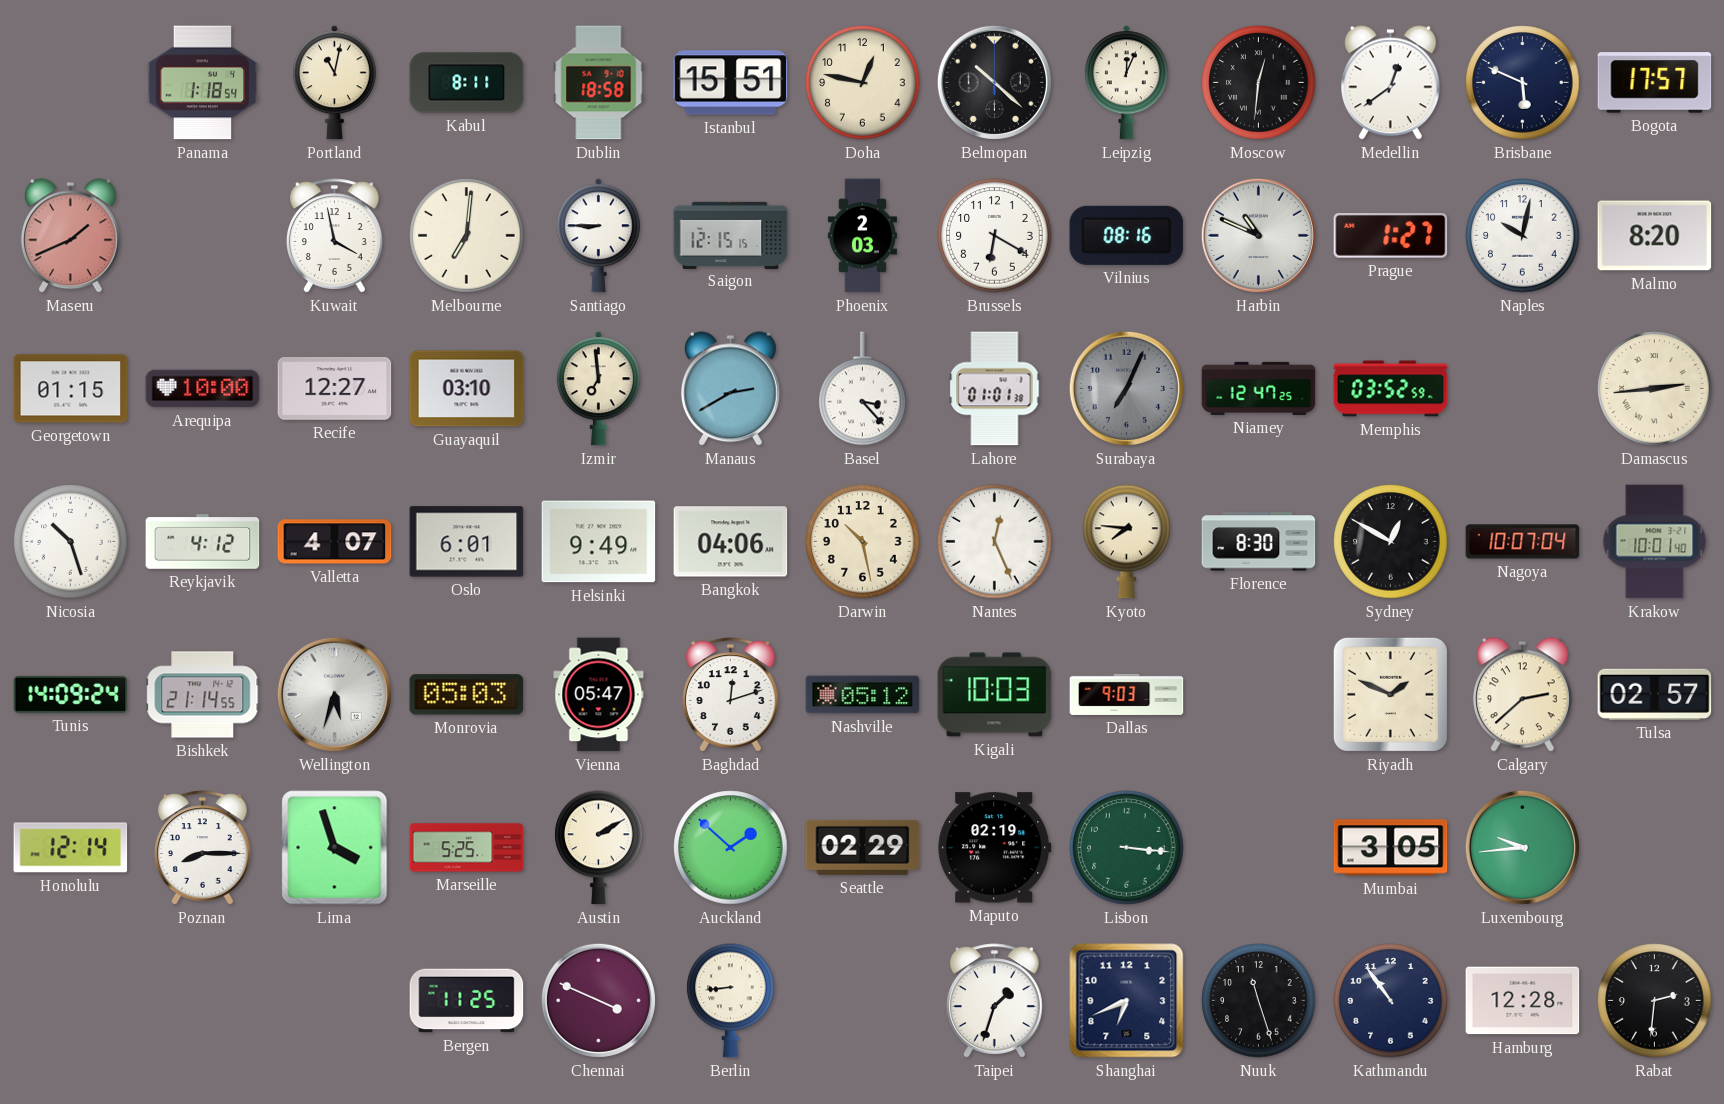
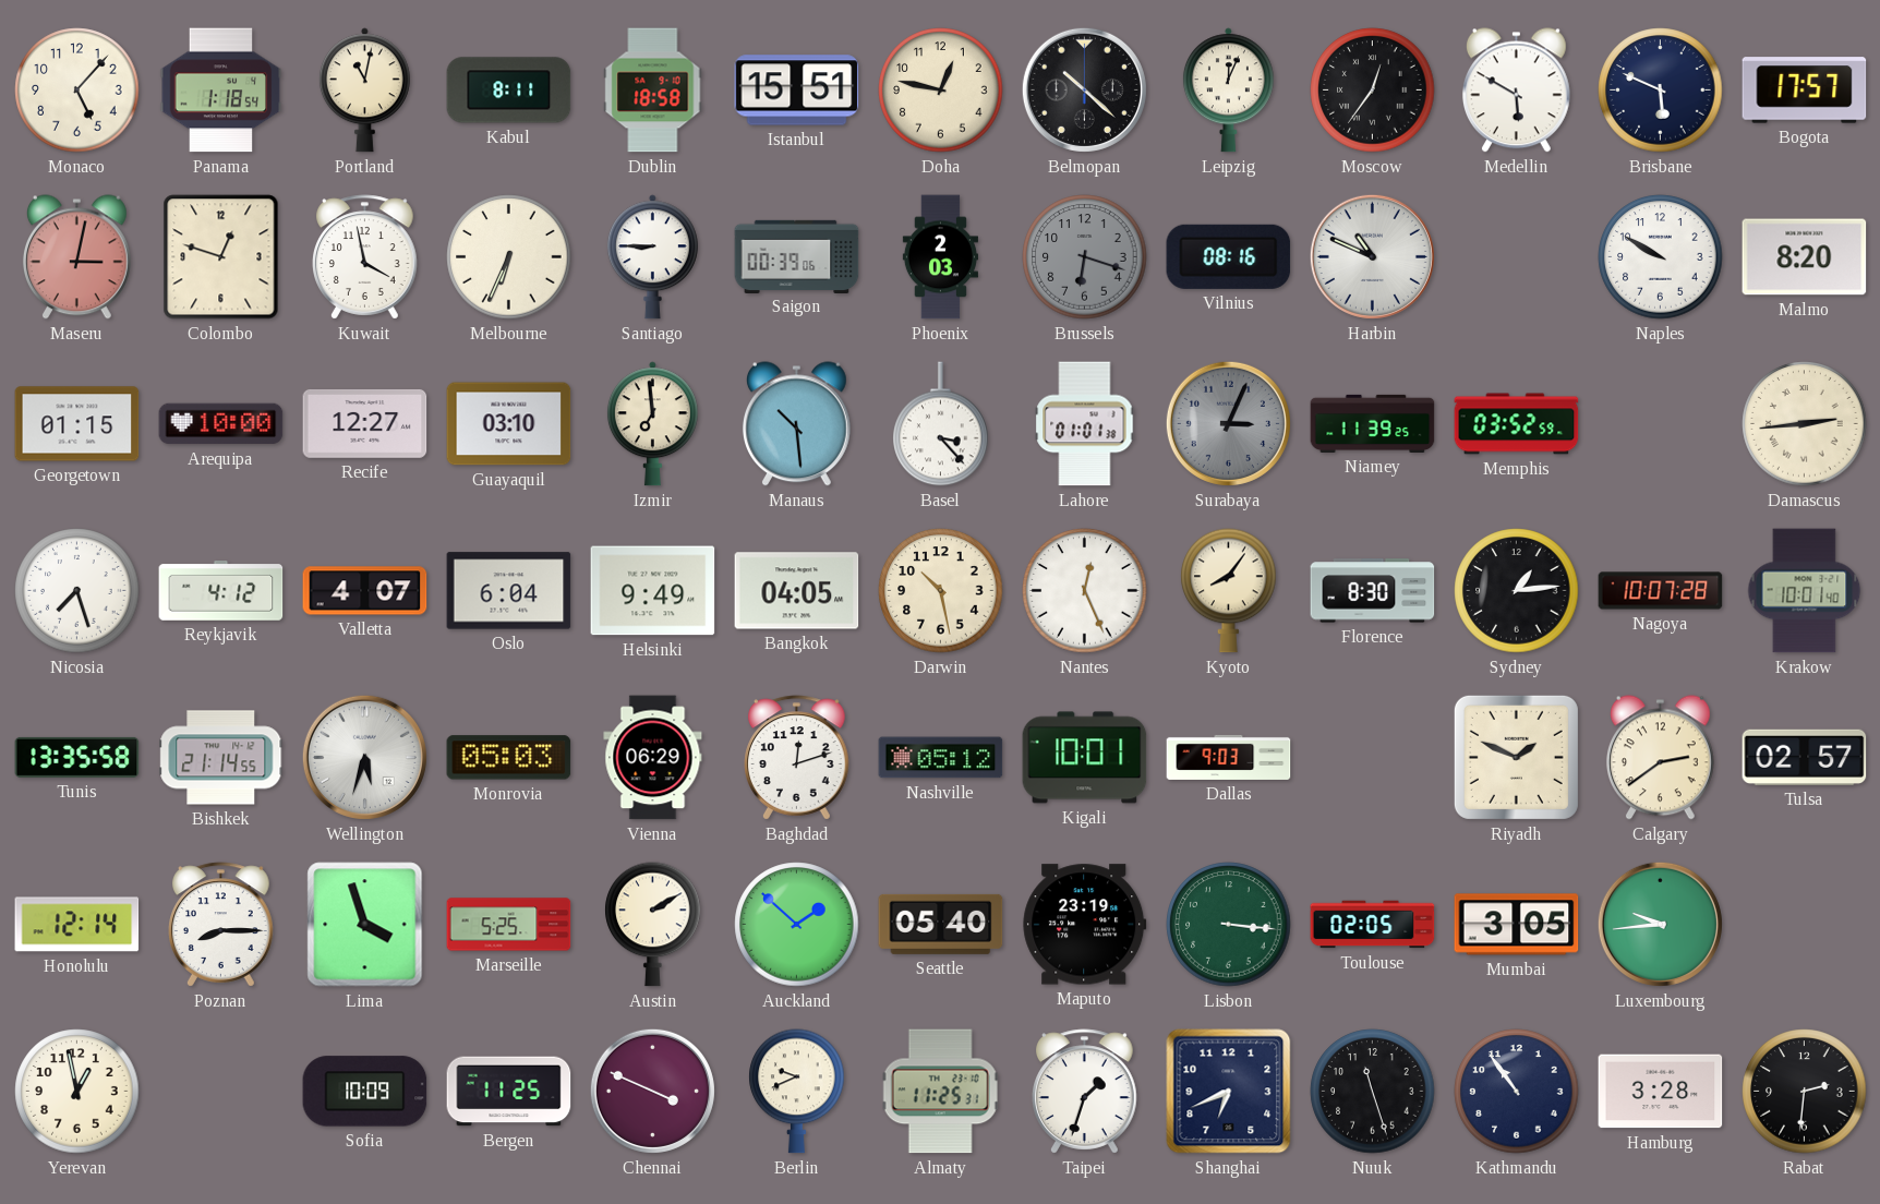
Monaco: none -> 5:07
Moscow: 12:31 -> 12:36
Medellin: 12:39 -> 5:50
Maseru: 1:41 -> 3:02
Colombo: none -> 12:48
Melbourne: 7:01 -> 6:34
Saigon: 12:15 -> 00:39
Brussels: 6:20 -> 6:18
Brussels dial: white -> grey
Prague: 1:27 -> none
Naples: 10:02 -> 9:50
Manaus: 2:40 -> 10:29
Surabaya: 7:04 -> 3:04
Niamey: 12:47 -> 11:39
Nicosia: 10:27 -> 7:27
Oslo: 6:01 -> 6:04
Bangkok: 04:06 -> 04:05
Kyoto: 7:46 -> 8:06
Sydney: 12:50 -> 1:14
Nagoya: 10:07:04 -> 10:07:28
Tunis: 14:09 -> 13:35
Vienna: 05:47 -> 06:29
Kigali: 10:03 -> 10:01
Calgary: 2:38 -> 2:39
Seattle: 02:29 -> 05:40
Maputo: 02:19 -> 23:19
Toulouse: none -> 02:05
Yerevan: none -> 12:58
Sofia: none -> 10:09
Berlin: 8:44 -> 9:41
Almaty: none -> 11:25
Hamburg: 12:28 -> 3:28
